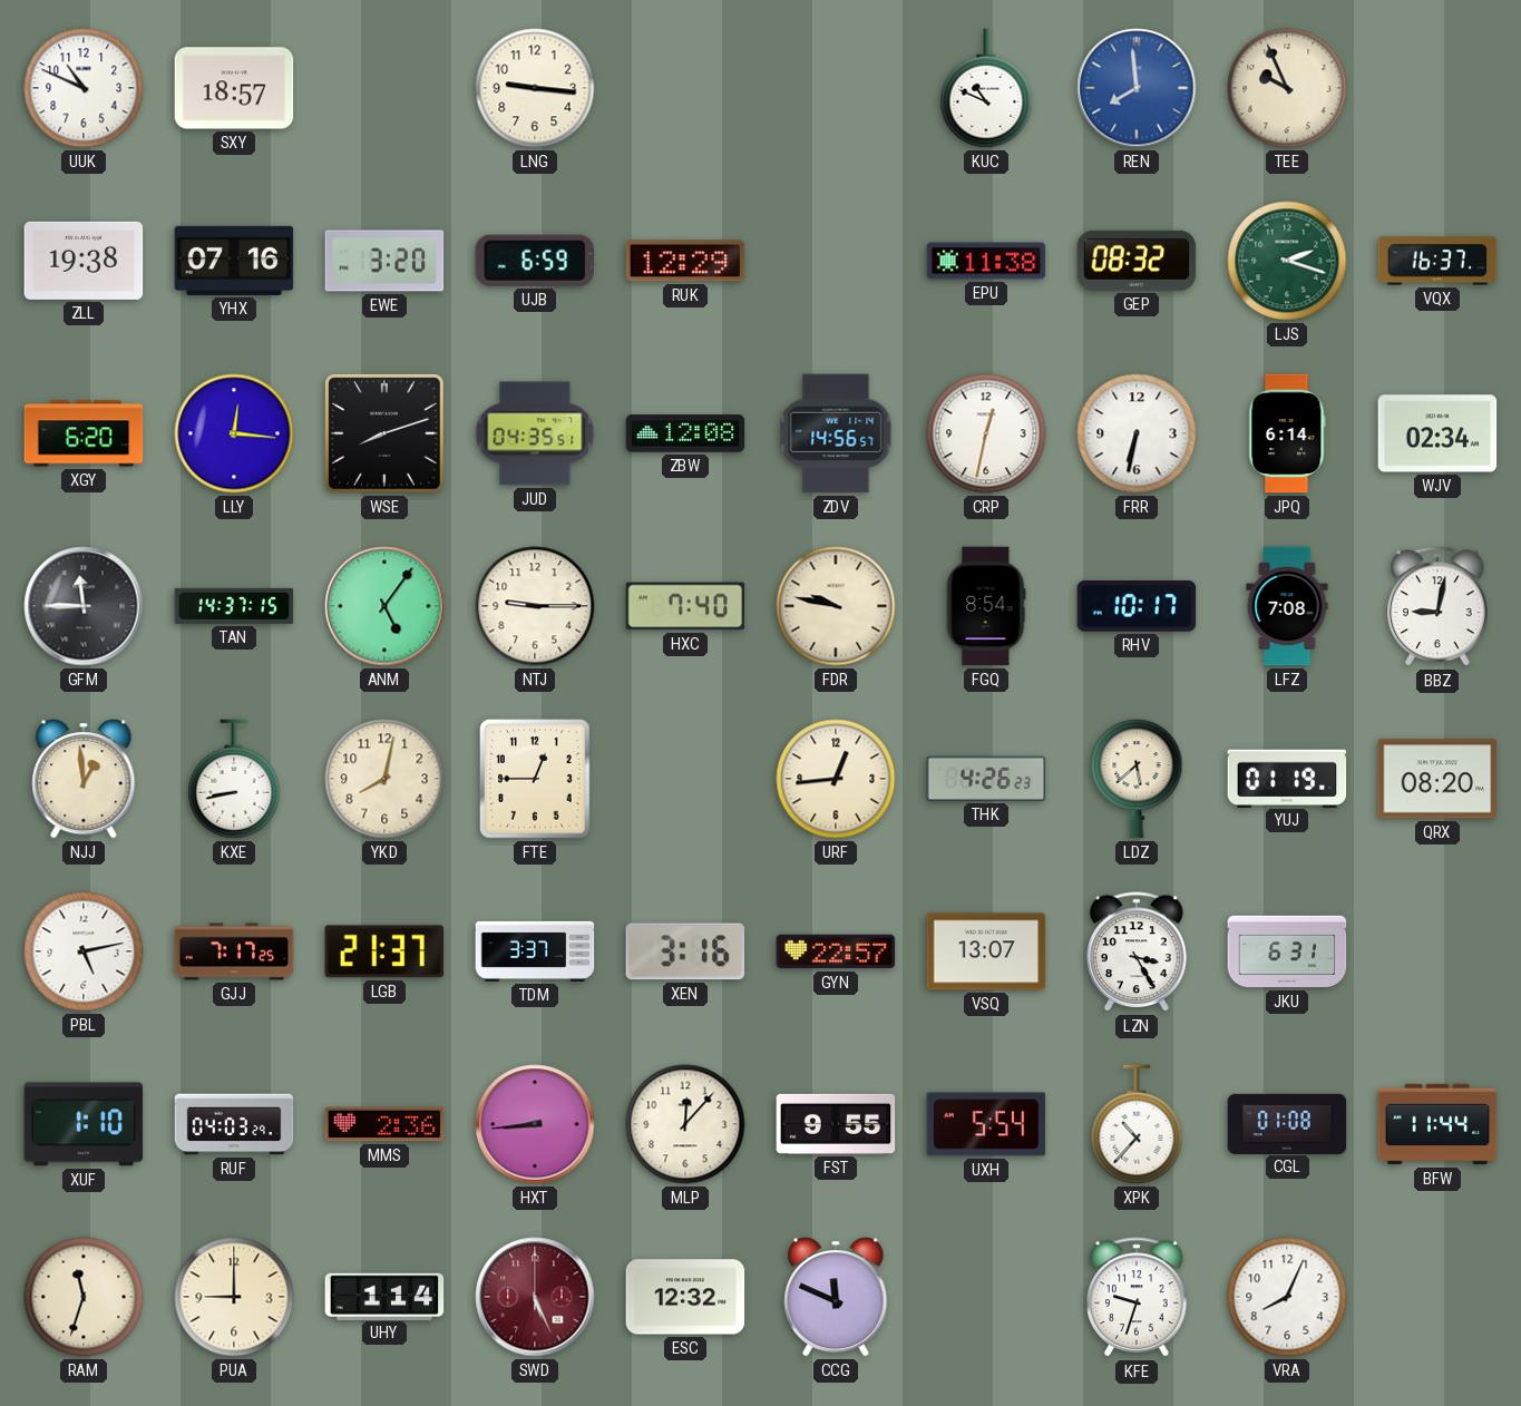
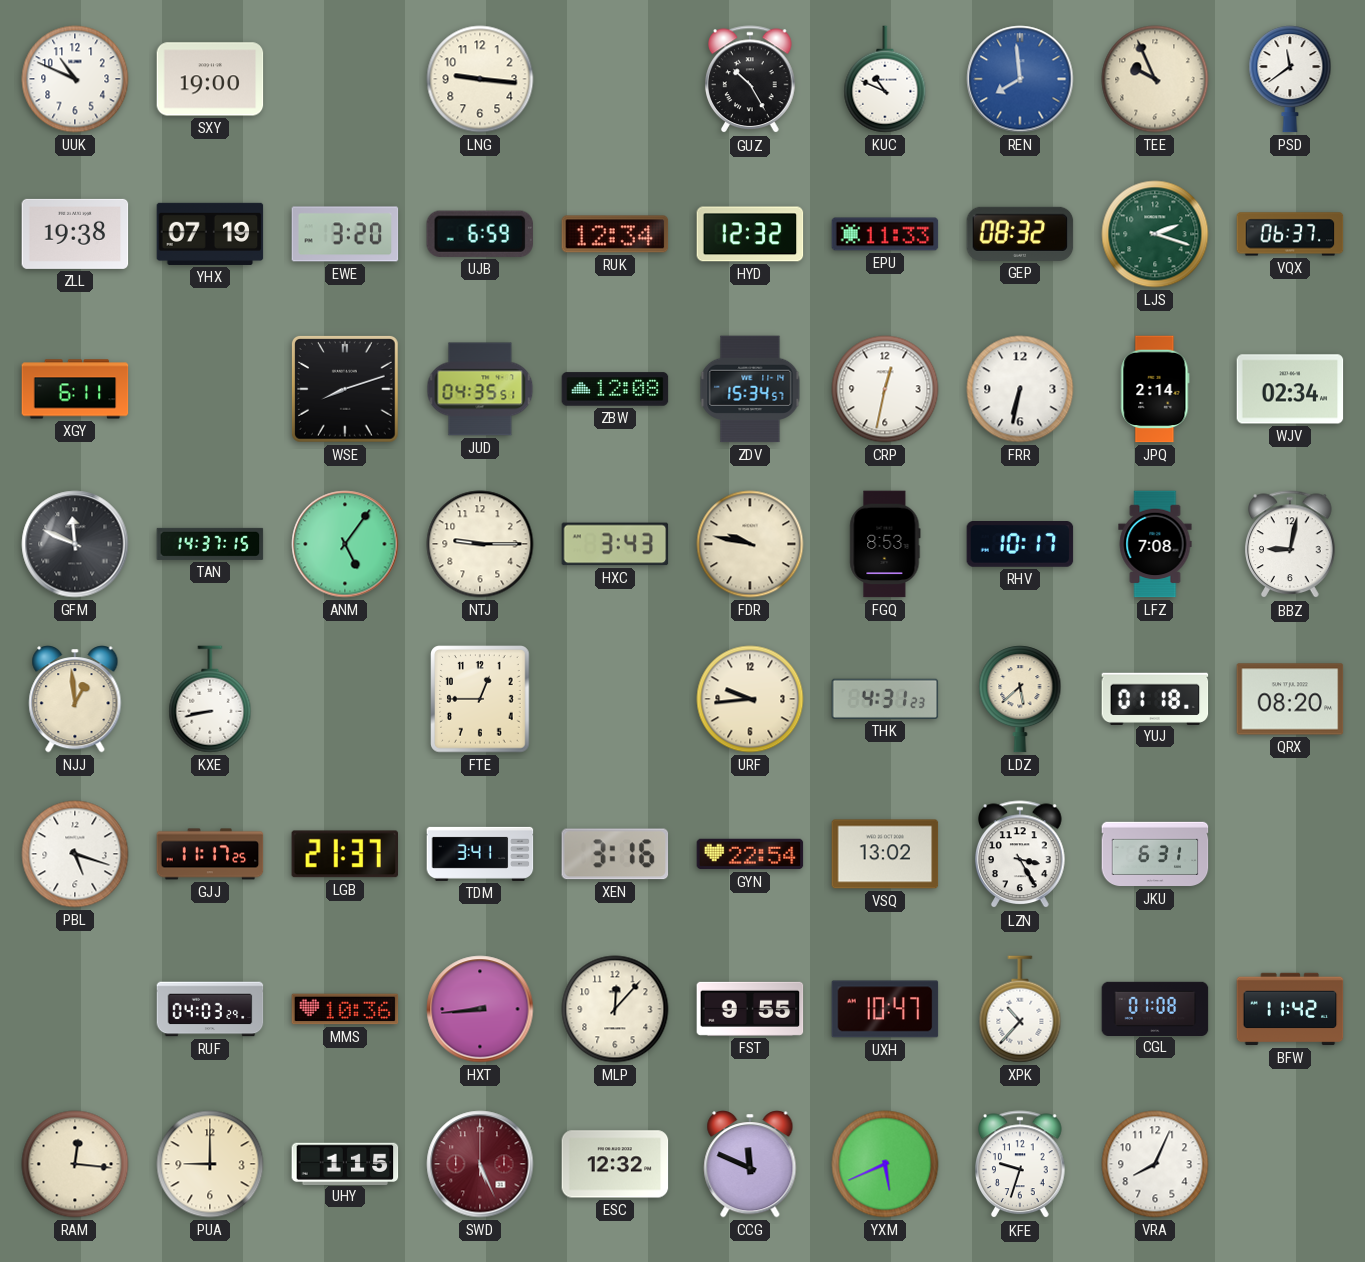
SXY: 18:57 -> 19:00
GUZ: none -> 10:25
PSD: none -> 11:39
YHX: 07:16 -> 07:19
RUK: 12:29 -> 12:34
HYD: none -> 12:32
EPU: 11:38 -> 11:33
VQX: 16:37 -> 06:37
XGY: 6:20 -> 6:11
LLY: 12:16 -> none
ZDV: 14:56 -> 15:34
JPQ: 6:14 -> 2:14
GFM: 11:45 -> 11:49
HXC: 7:40 -> 3:43
FGQ: 8:54 -> 8:53
YKD: 8:02 -> none
URF: 12:44 -> 9:44
THK: 4:26 -> 4:31
YUJ: 01:19 -> 01:18
PBL: 5:13 -> 5:18
GJJ: 7:17 -> 11:17
TDM: 3:37 -> 3:41
GYN: 22:57 -> 22:54
VSQ: 13:07 -> 13:02
XUF: 1:10 -> none
MMS: 2:36 -> 10:36
UXH: 5:54 -> 10:47
BFW: 11:44 -> 11:42
RAM: 11:33 -> 12:16
UHY: 1:14 -> 1:15
YXM: none -> 5:41
